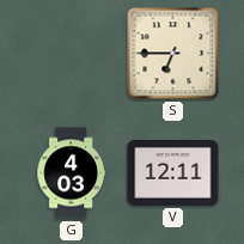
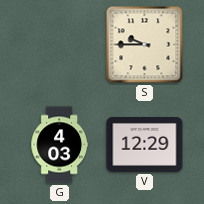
S: 6:45 -> 9:45
V: 12:11 -> 12:29
